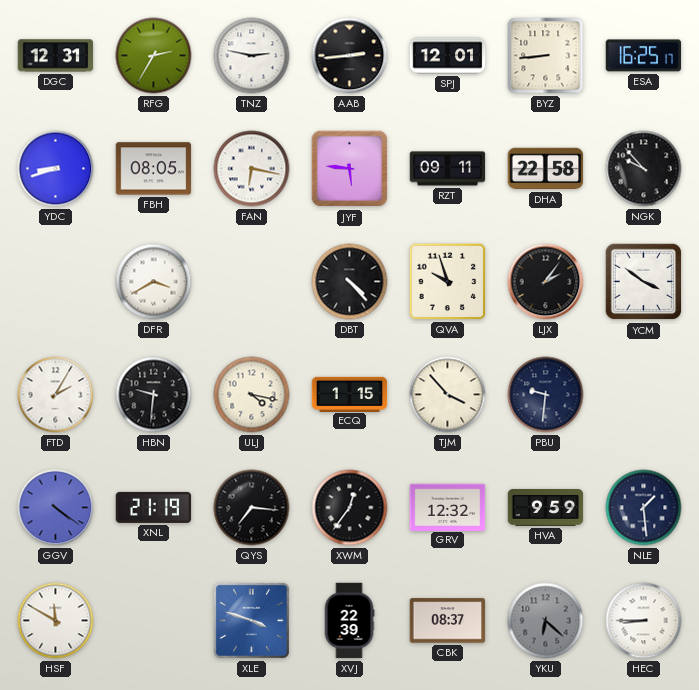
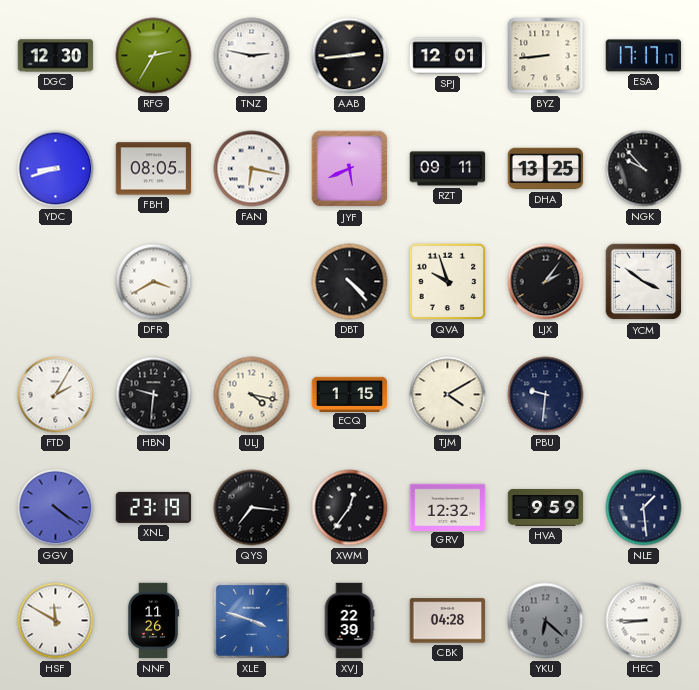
DGC: 12:31 -> 12:30
ESA: 16:25 -> 17:17
JYF: 5:46 -> 5:41
DHA: 22:58 -> 13:25
TJM: 3:53 -> 4:10
XNL: 21:19 -> 23:19
NNF: none -> 11:26
CBK: 08:37 -> 04:28
